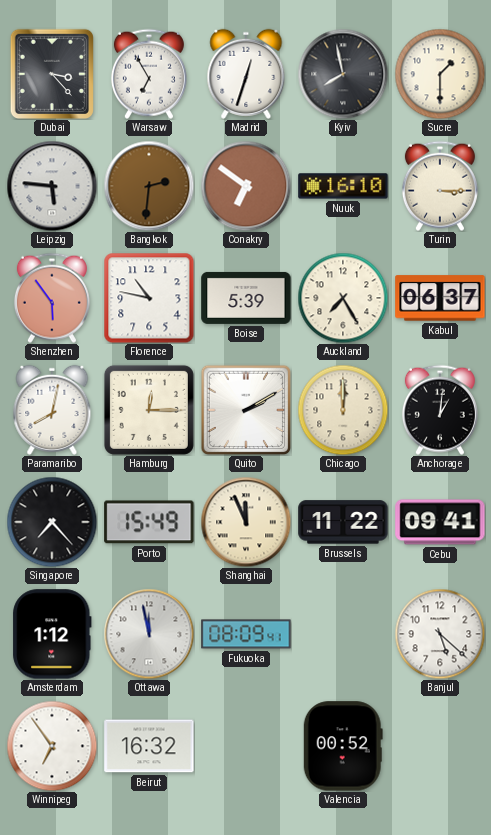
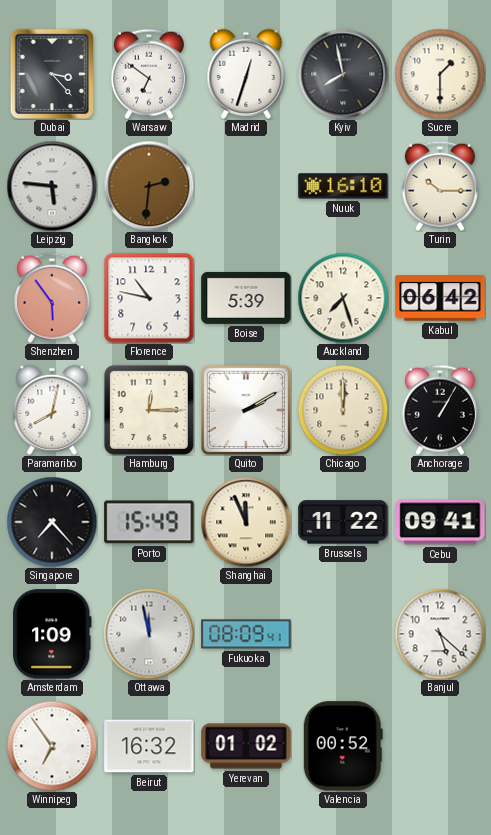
Warsaw: 6:55 -> 6:51
Conakry: 6:51 -> none
Turin: 3:15 -> 10:15
Auckland: 7:25 -> 7:27
Kabul: 06:37 -> 06:42
Anchorage: 1:01 -> 1:05
Amsterdam: 1:12 -> 1:09
Yerevan: none -> 01:02
